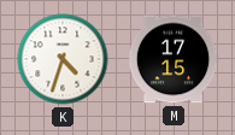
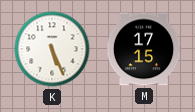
K: 4:33 -> 5:26
